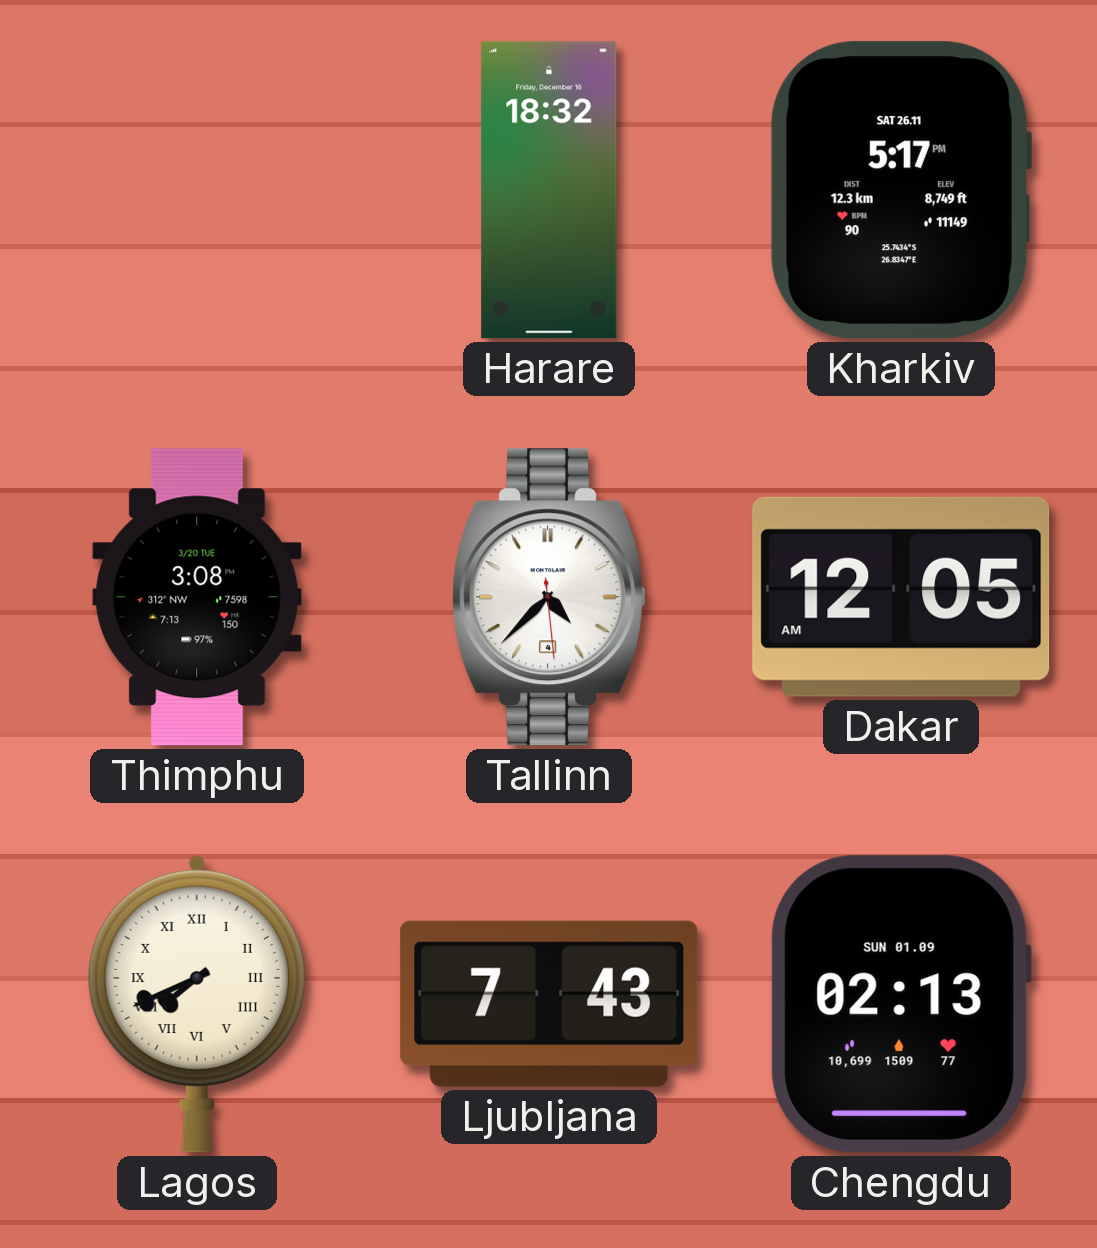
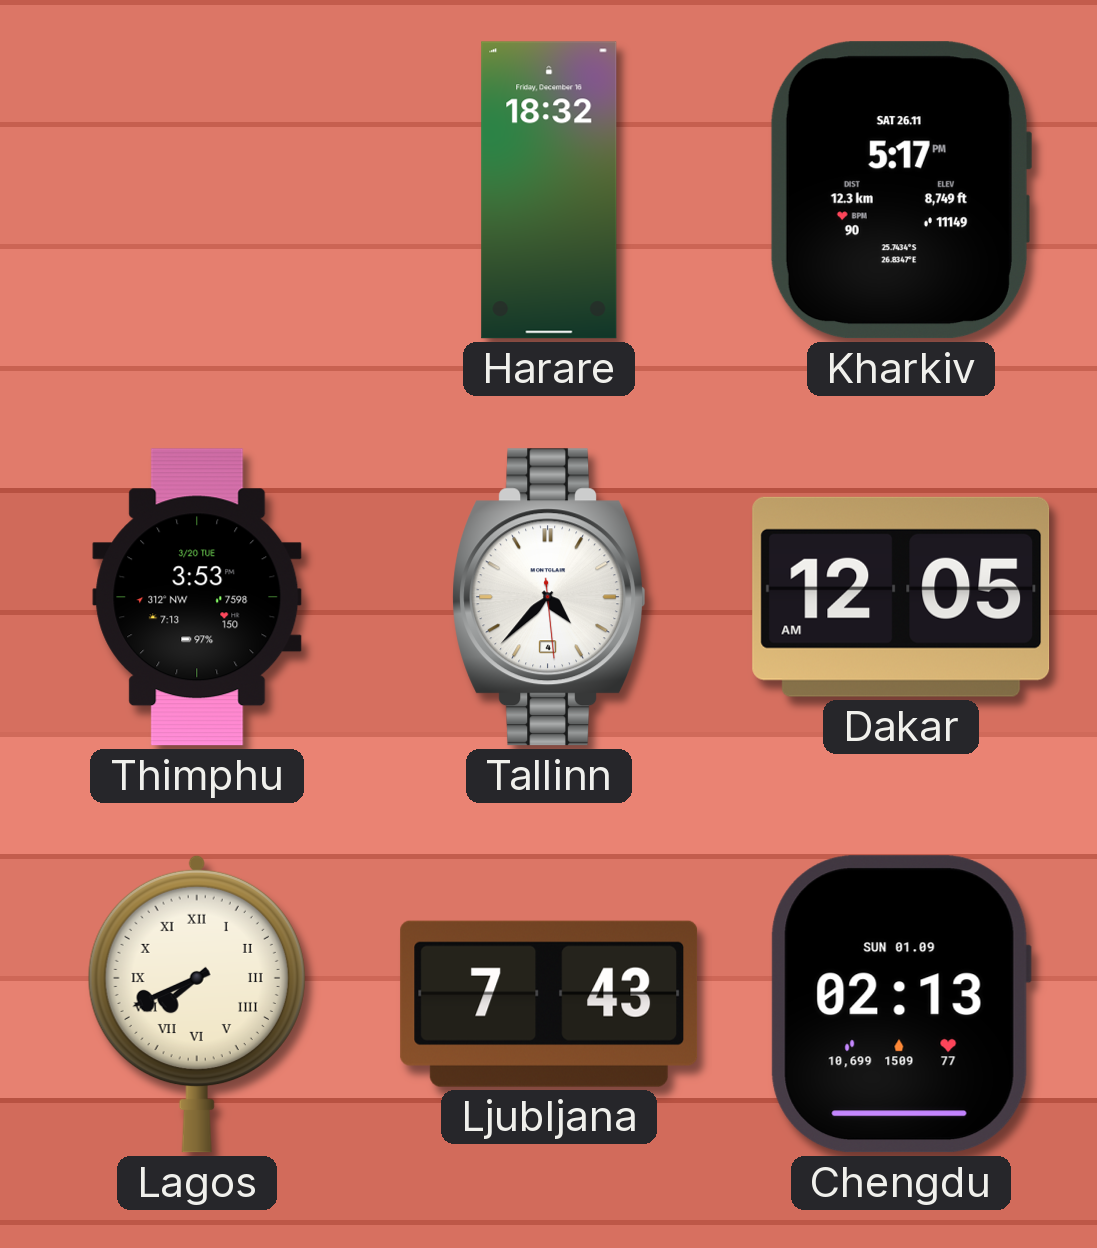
Thimphu: 3:08 -> 3:53
